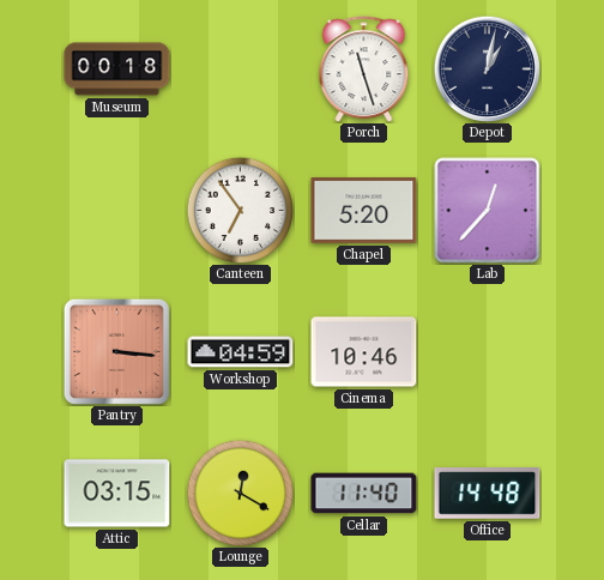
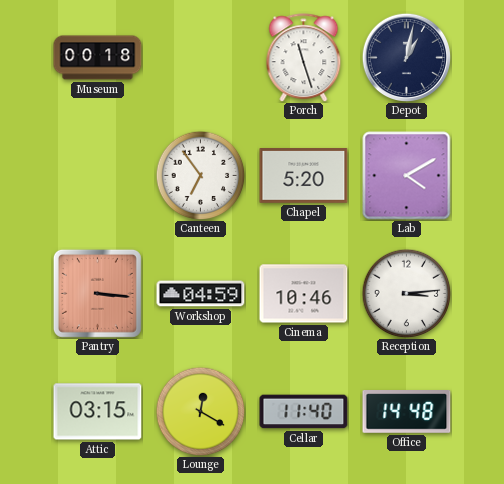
Lab: 12:37 -> 4:10
Reception: none -> 3:14
